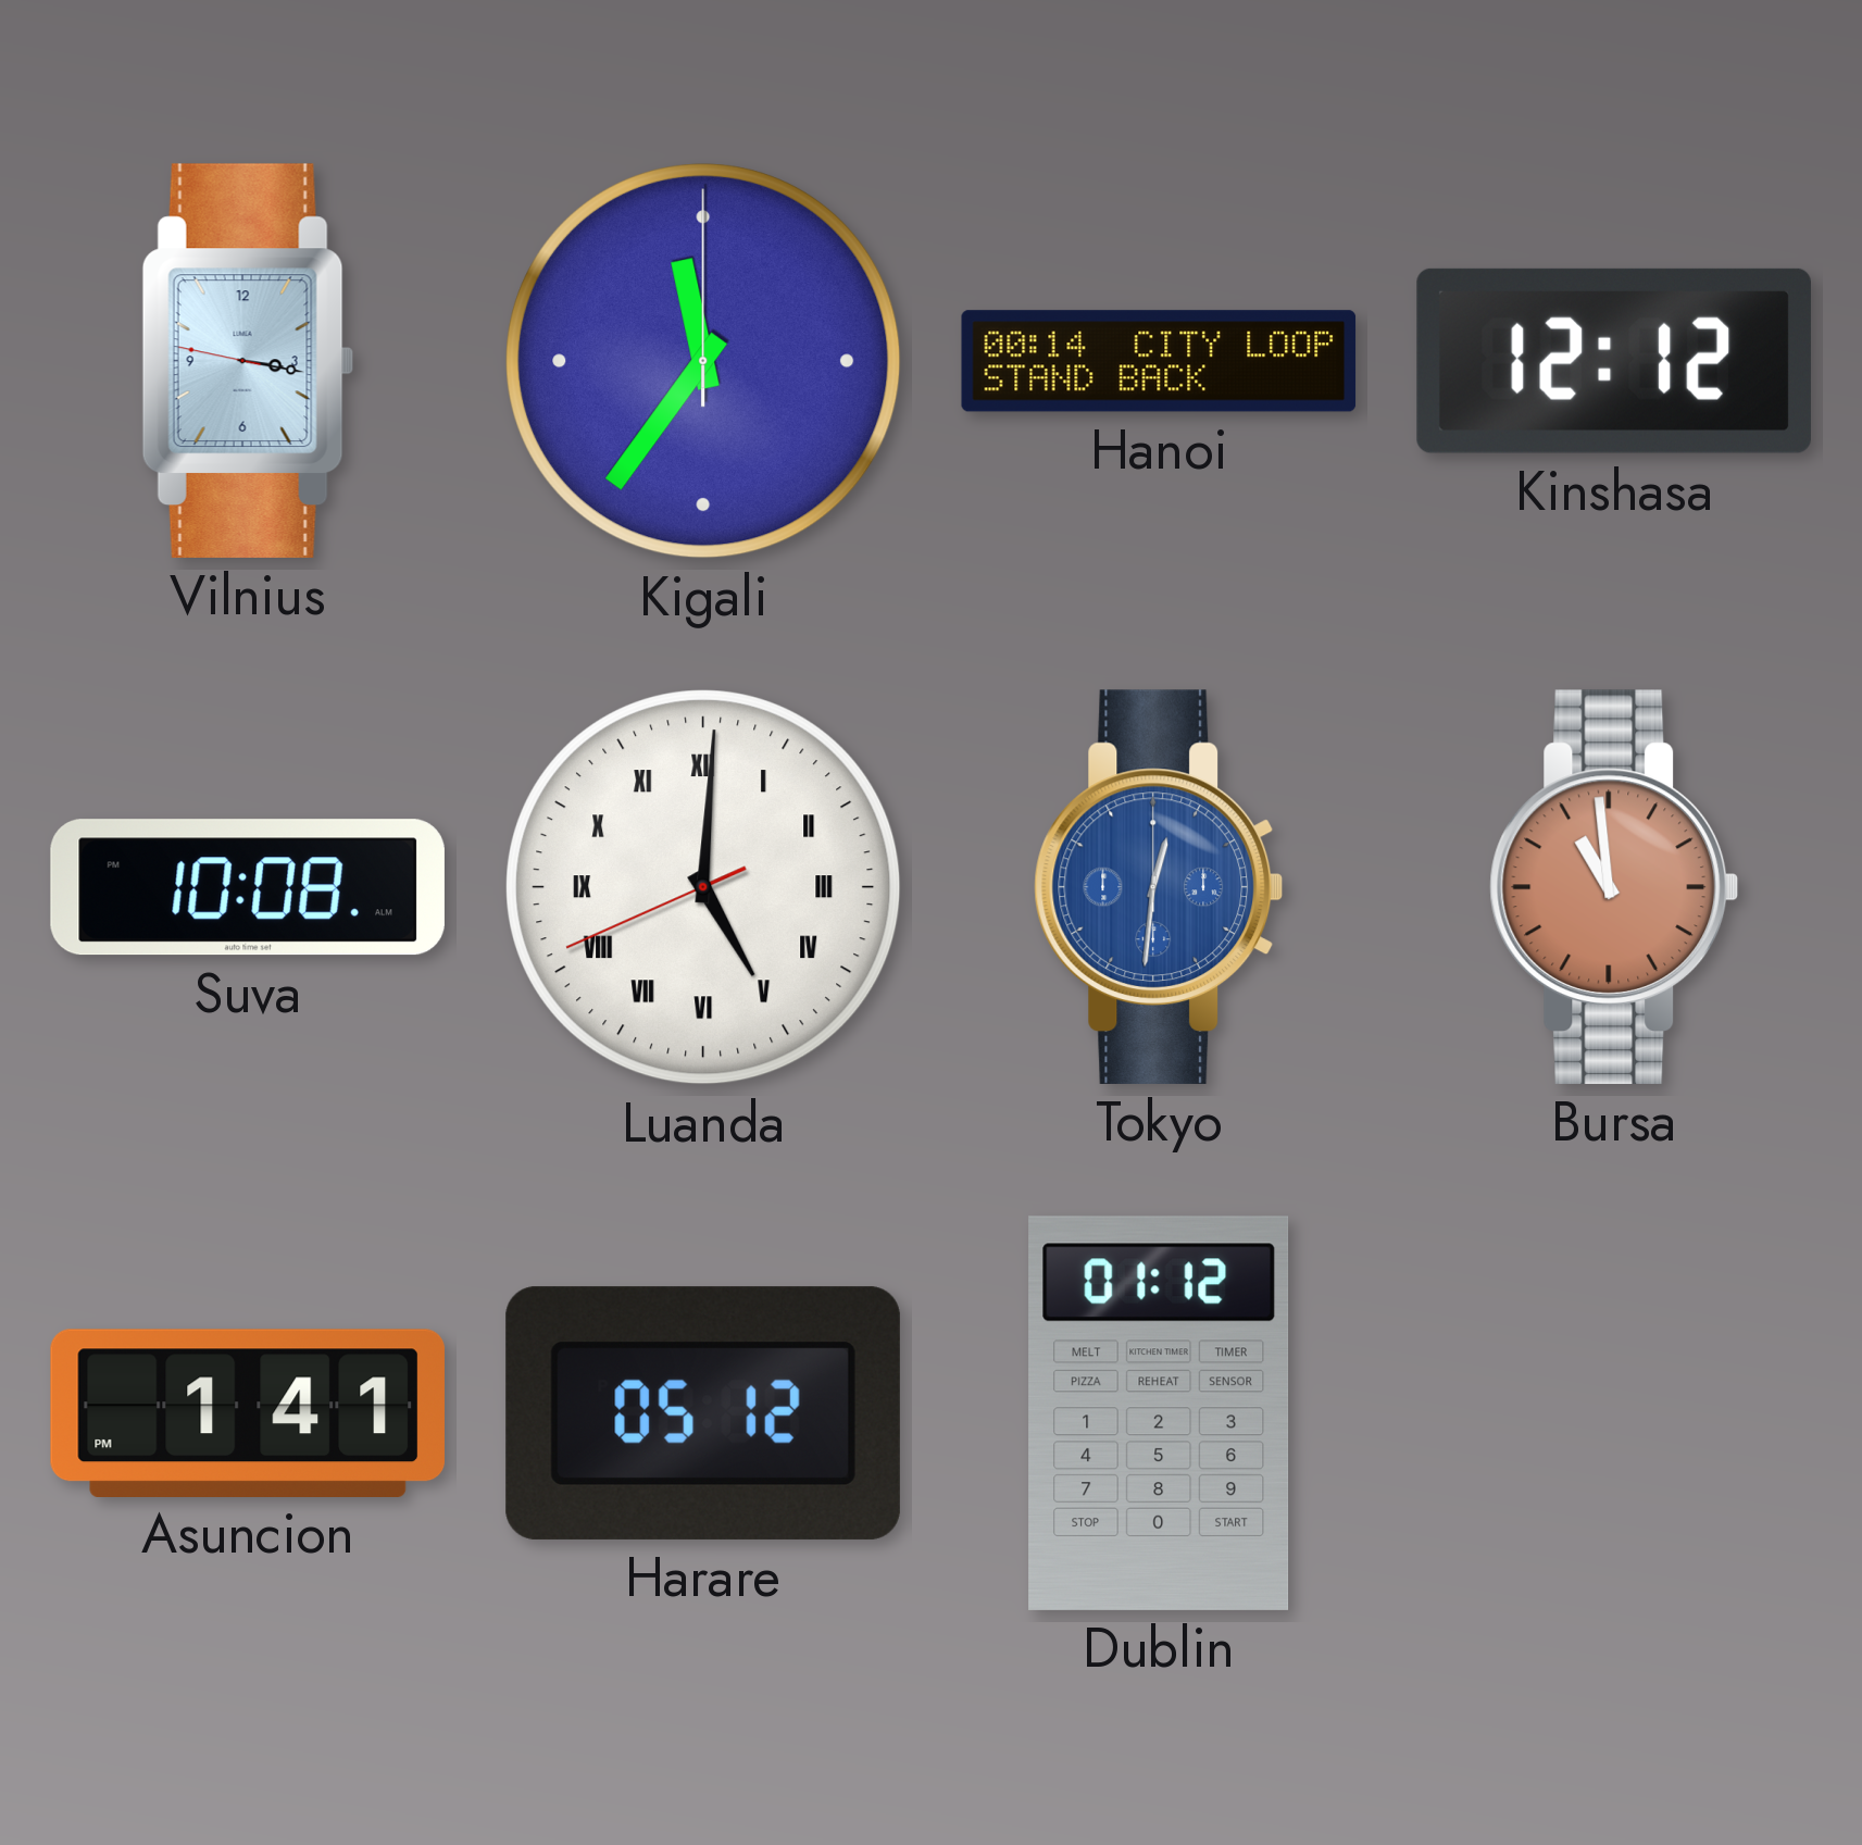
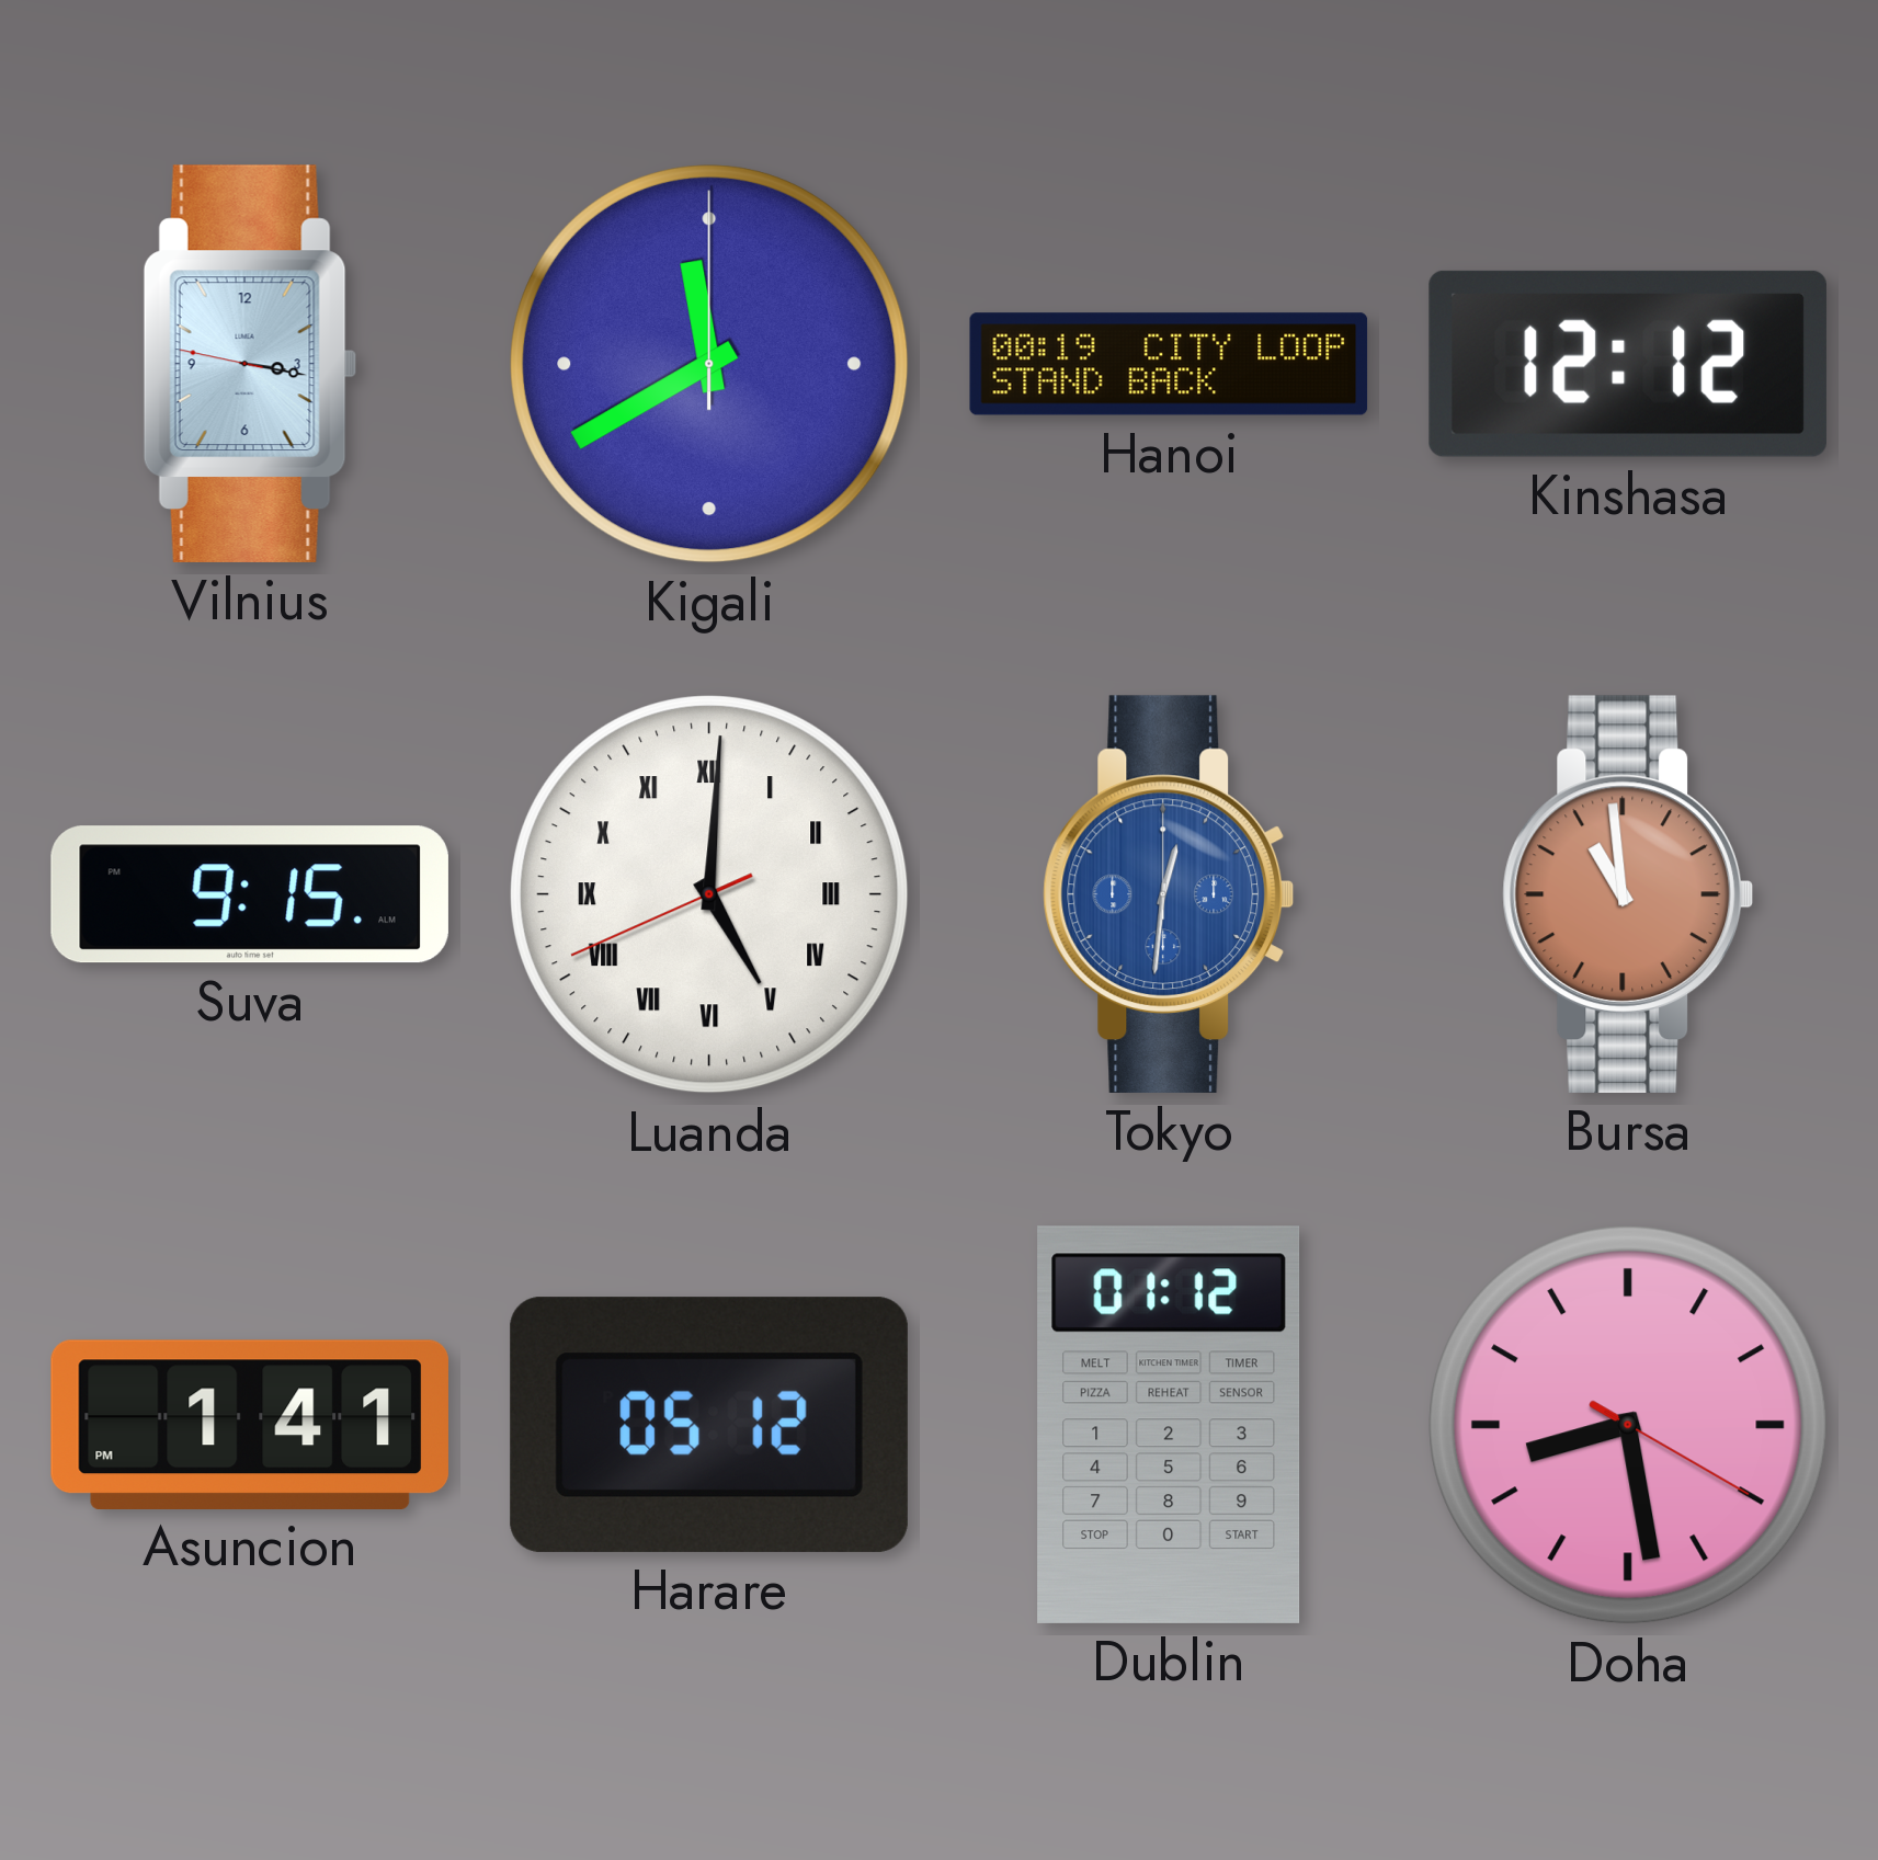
Kigali: 11:36 -> 11:40
Hanoi: 00:14 -> 00:19
Suva: 10:08 -> 9:15
Doha: none -> 8:28
